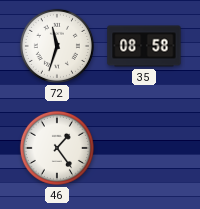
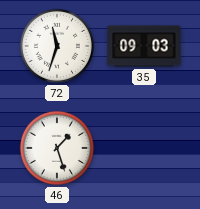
35: 08:58 -> 09:03
46: 1:24 -> 1:27
